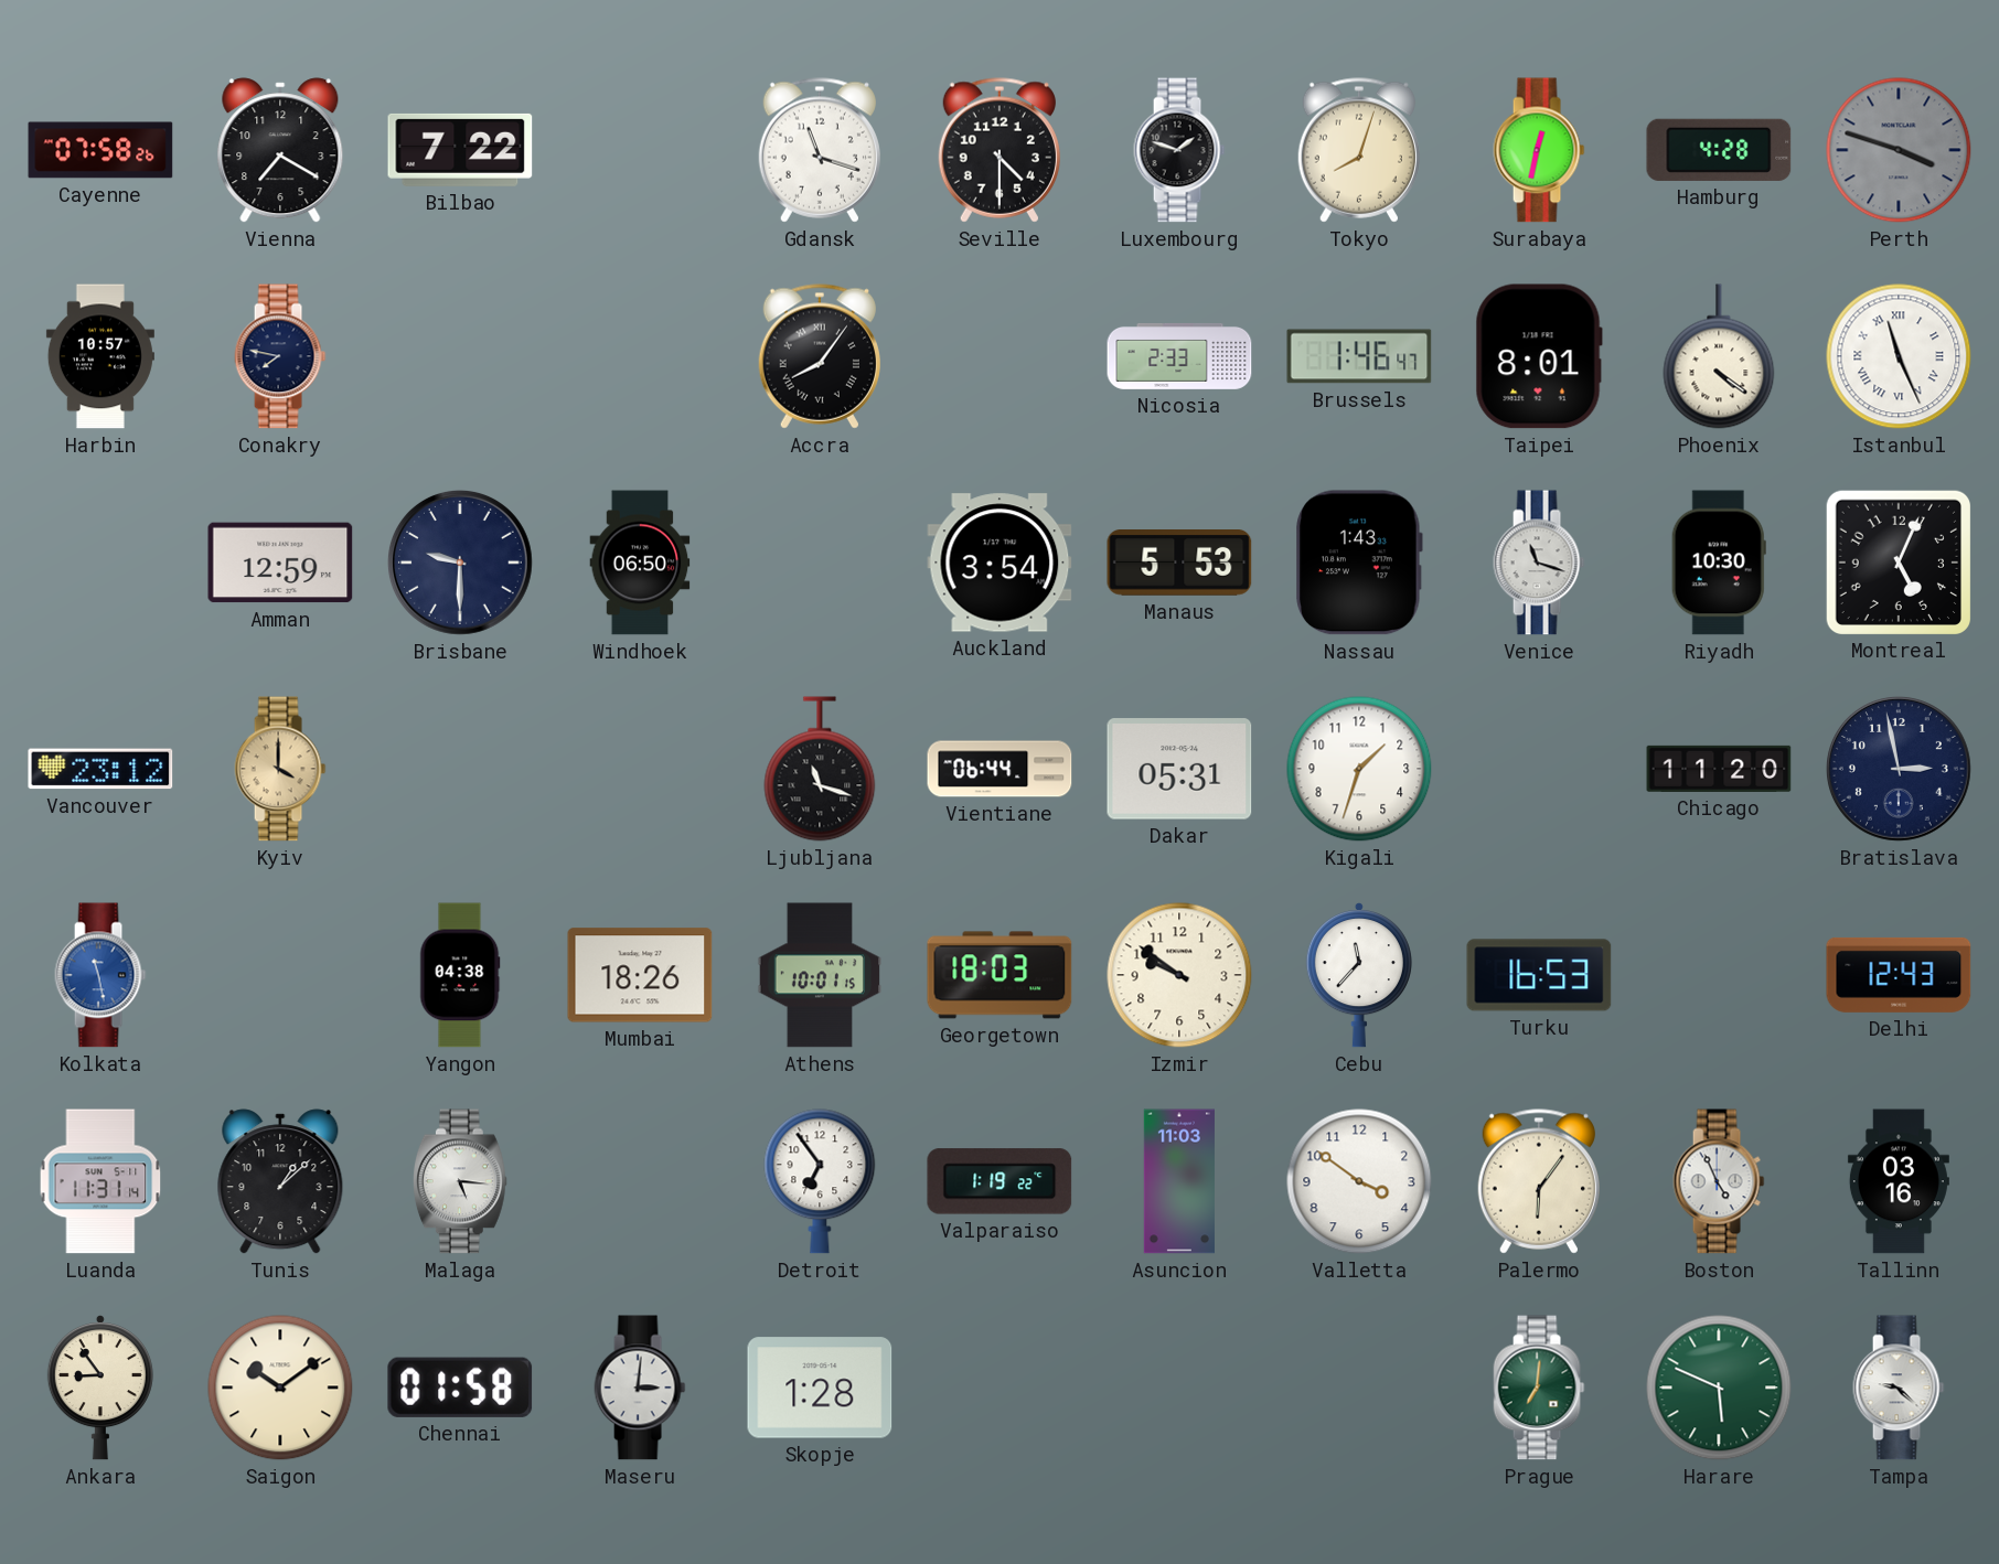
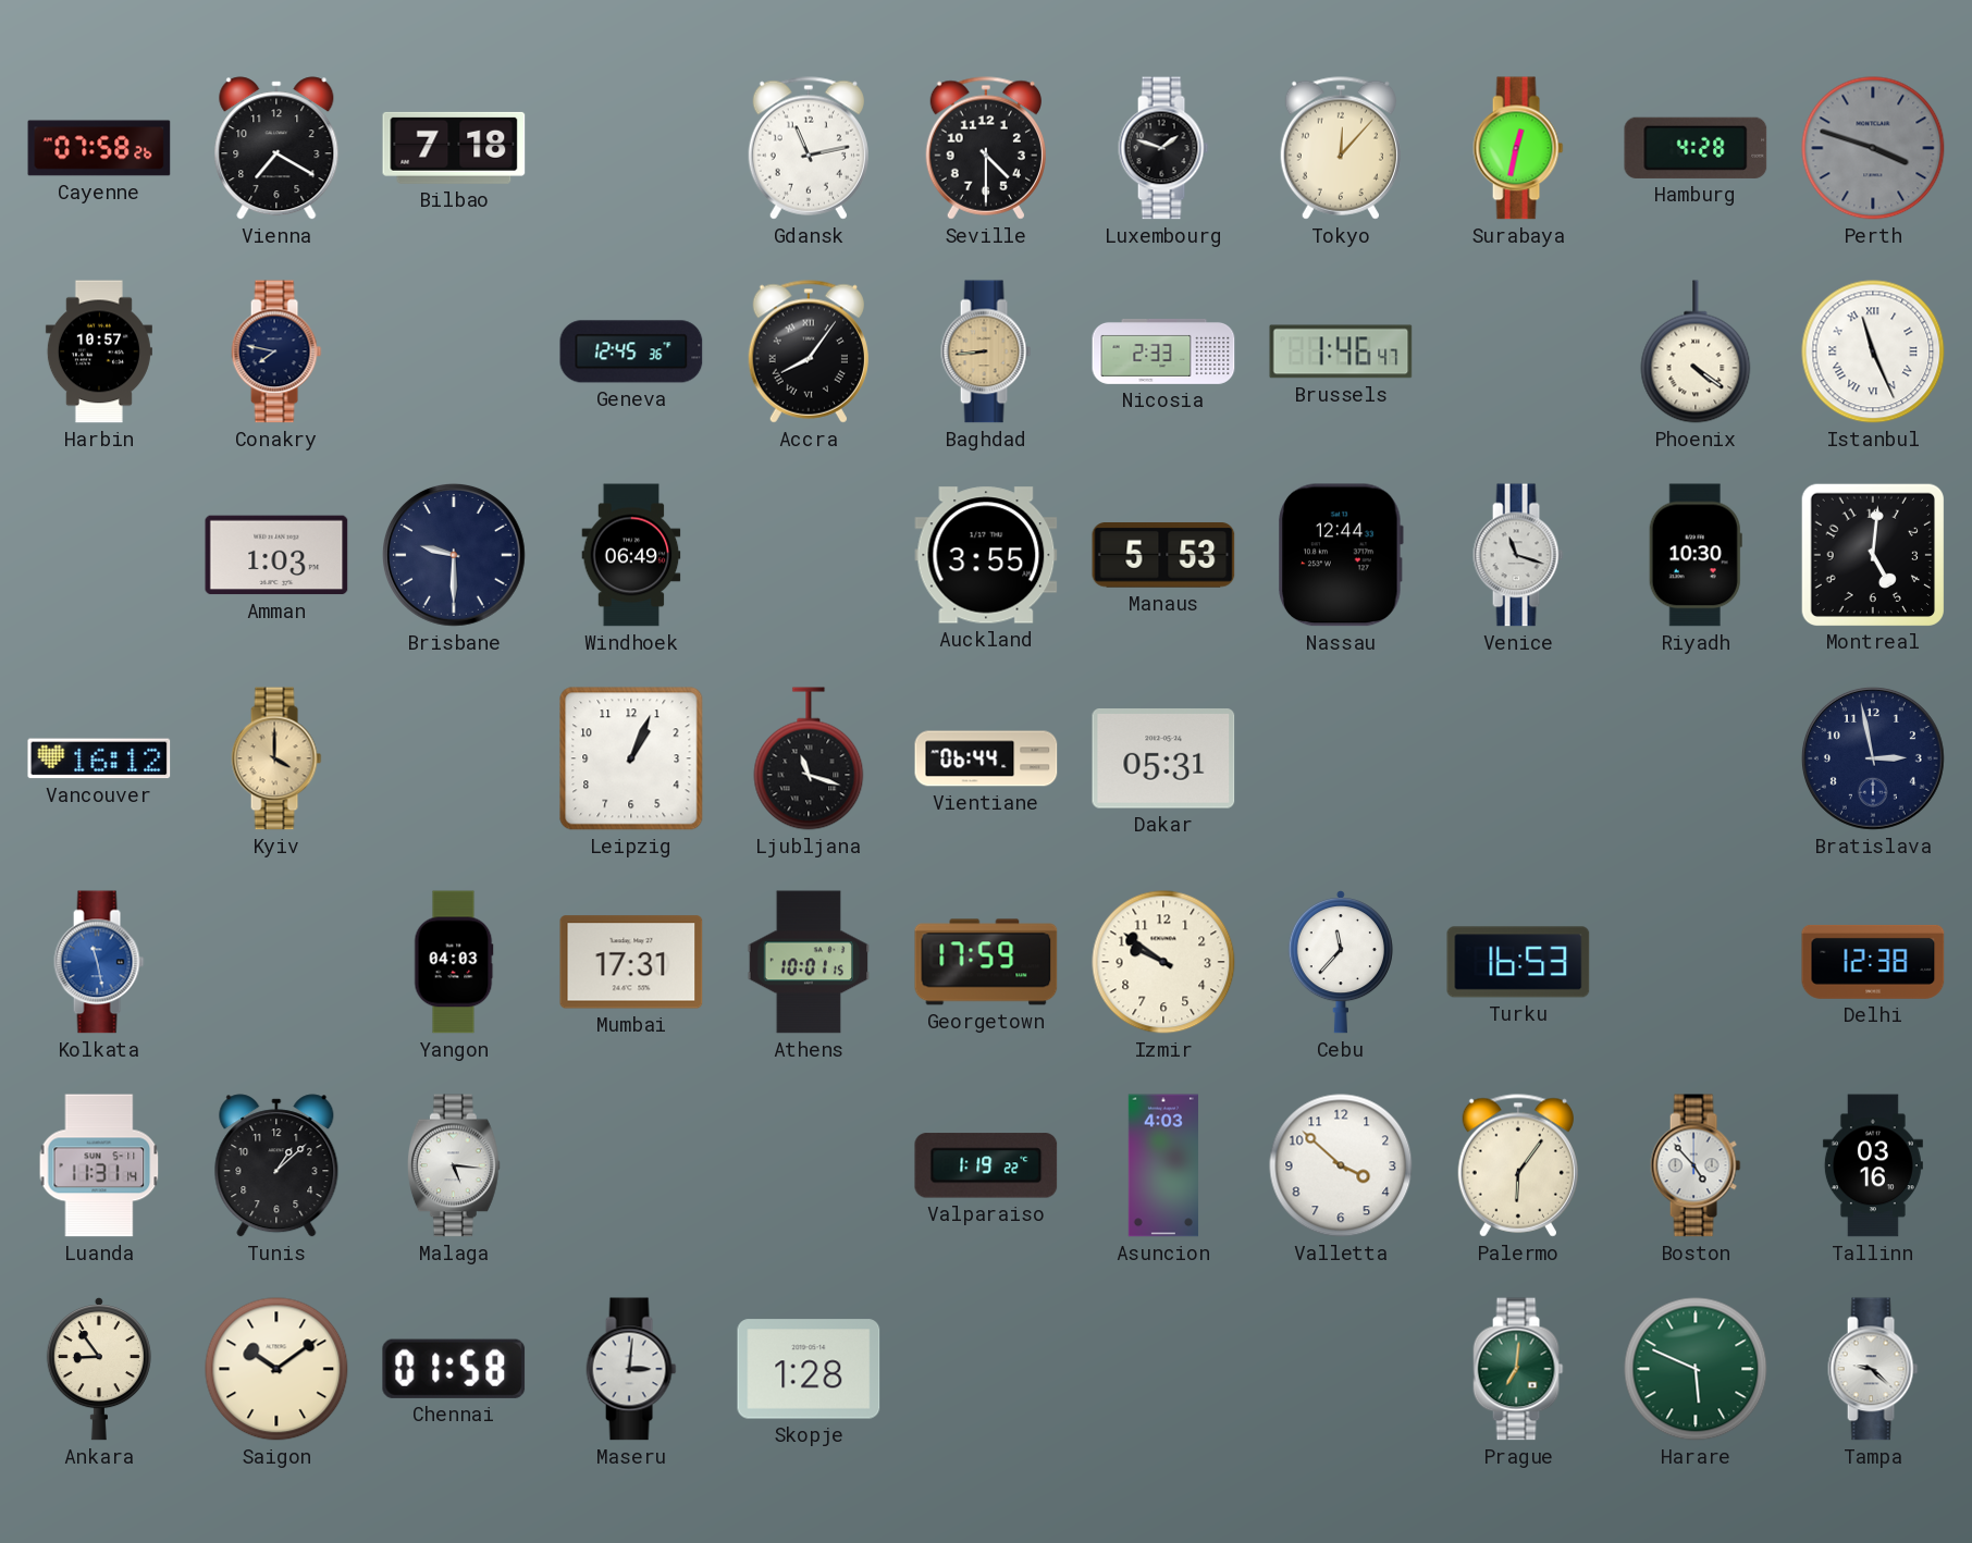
Bilbao: 7:22 -> 7:18
Gdansk: 11:18 -> 11:13
Tokyo: 8:03 -> 12:07
Geneva: none -> 12:45
Baghdad: none -> 8:44
Taipei: 8:01 -> none
Amman: 12:59 -> 1:03
Windhoek: 06:50 -> 06:49
Auckland: 3:54 -> 3:55
Nassau: 1:43 -> 12:44
Montreal: 5:04 -> 5:01
Vancouver: 23:12 -> 16:12
Leipzig: none -> 1:04
Kigali: 1:33 -> none
Chicago: 11:20 -> none
Yangon: 04:38 -> 04:03
Mumbai: 18:26 -> 17:31
Georgetown: 18:03 -> 17:59
Delhi: 12:43 -> 12:38
Detroit: 6:54 -> none
Asuncion: 11:03 -> 4:03
Valletta: 3:51 -> 3:52
Boston: 4:56 -> 4:53
